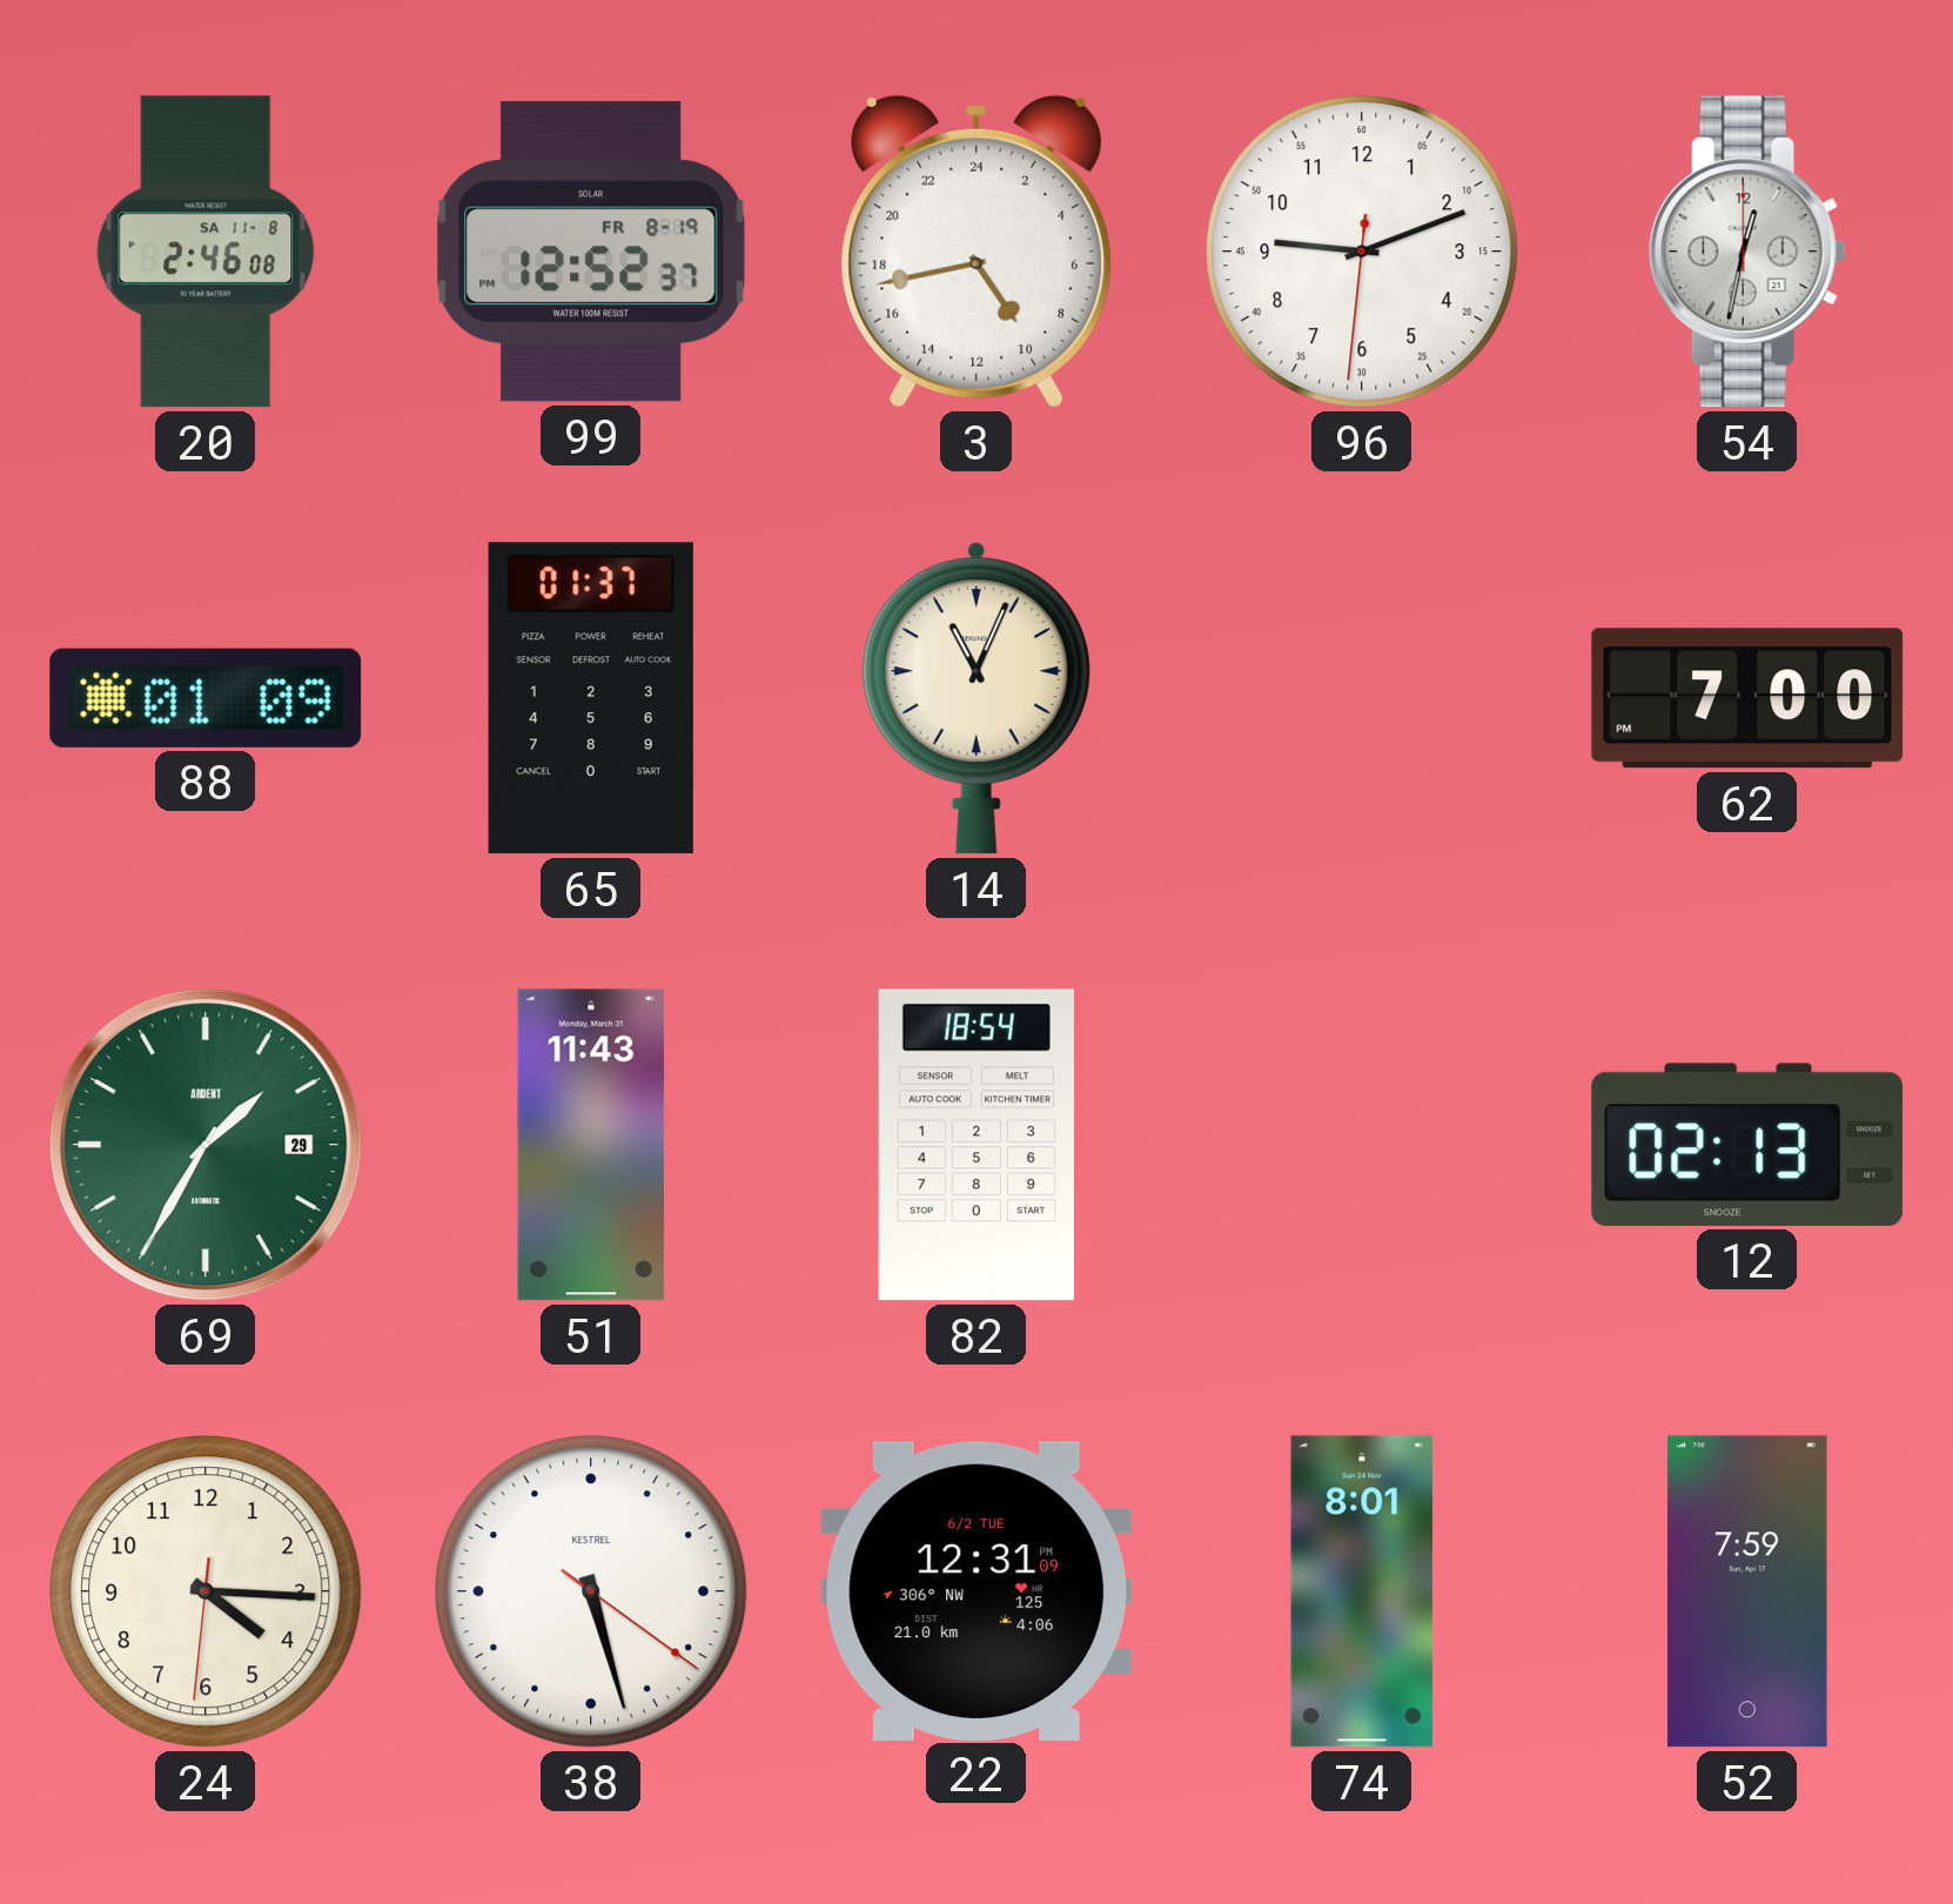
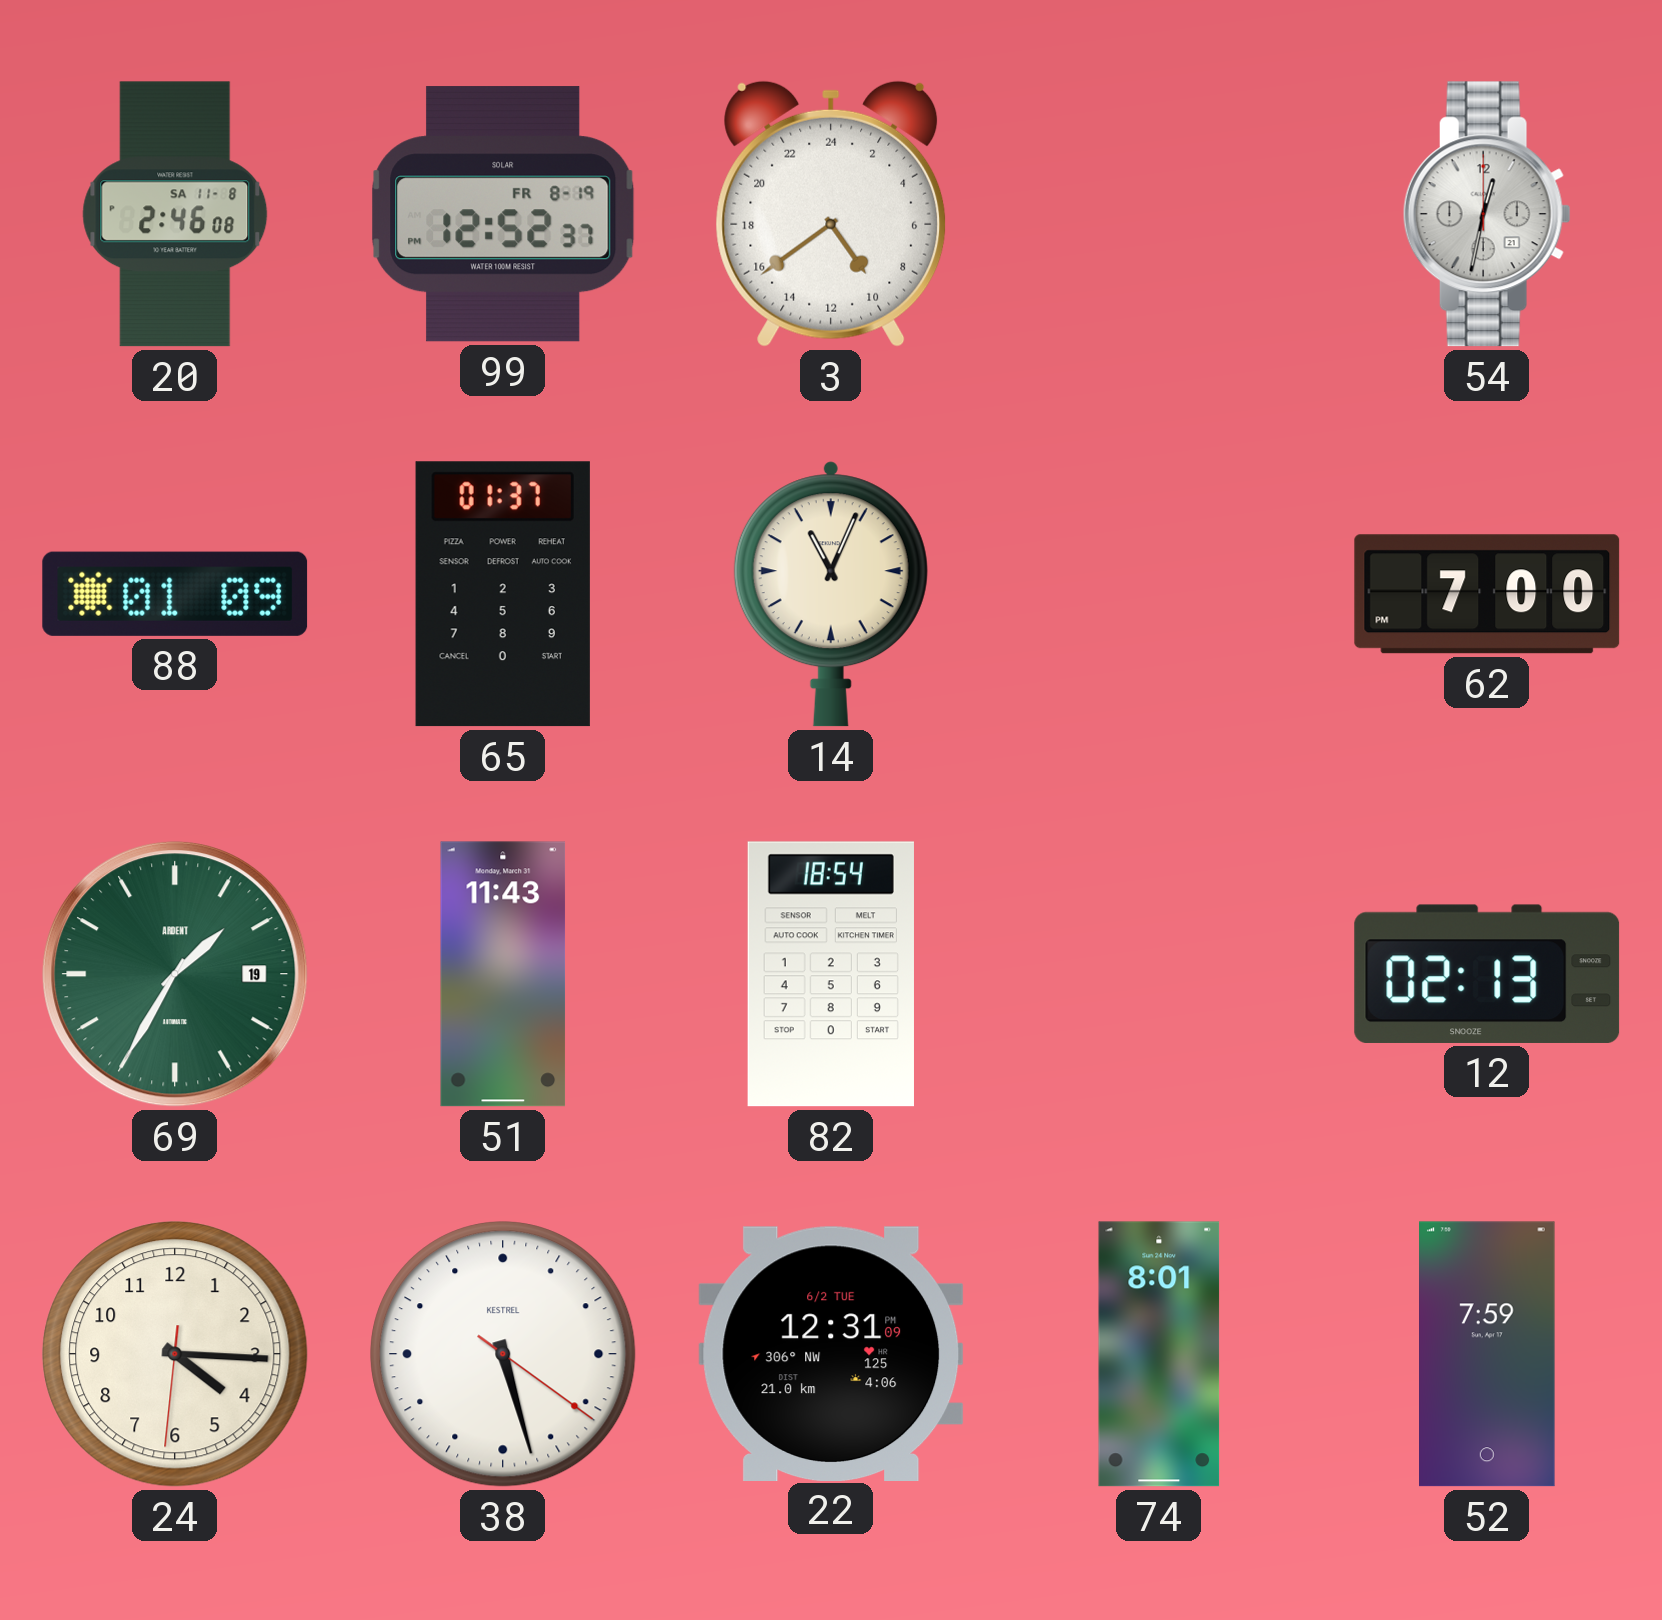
3: 9:43 -> 9:39
96: 9:11 -> none
69 date: 29 -> 19
